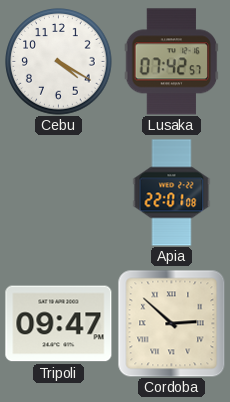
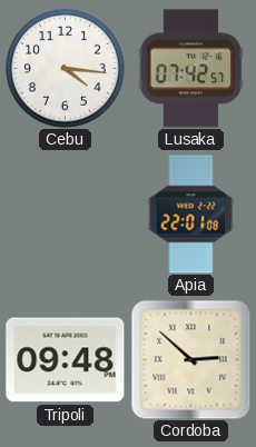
Cebu: 4:20 -> 4:16
Tripoli: 09:47 -> 09:48
